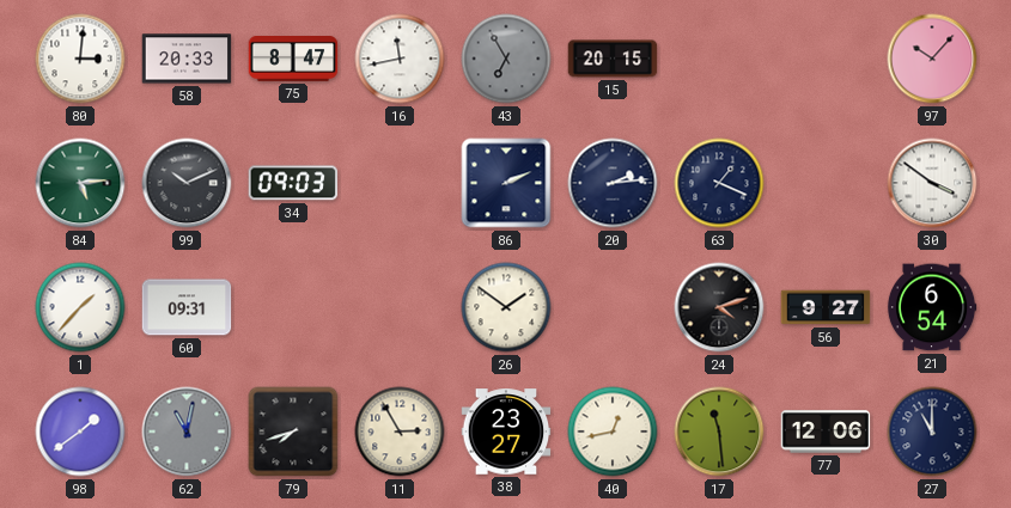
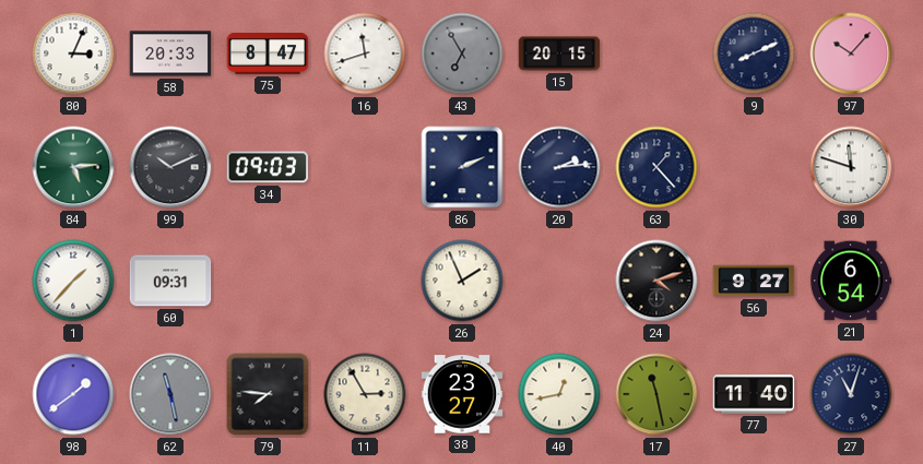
80: 3:01 -> 3:04
16: 11:43 -> 11:42
9: none -> 8:11
63: 1:19 -> 1:23
30: 3:51 -> 11:48
26: 1:51 -> 1:56
62: 11:02 -> 11:28
79: 7:42 -> 7:46
17: 11:29 -> 11:28
77: 12:06 -> 11:40
27: 11:00 -> 11:03
